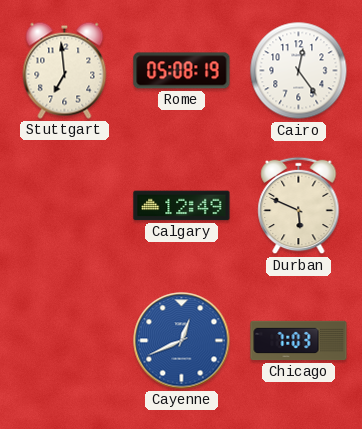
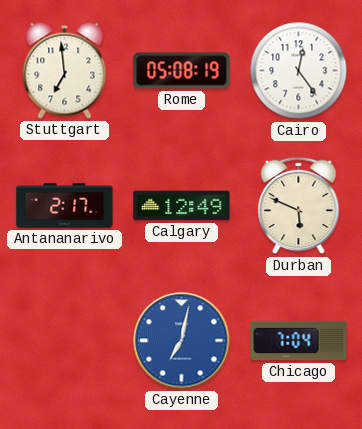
Antananarivo: none -> 2:17
Cayenne: 12:41 -> 7:02
Chicago: 7:03 -> 7:04
